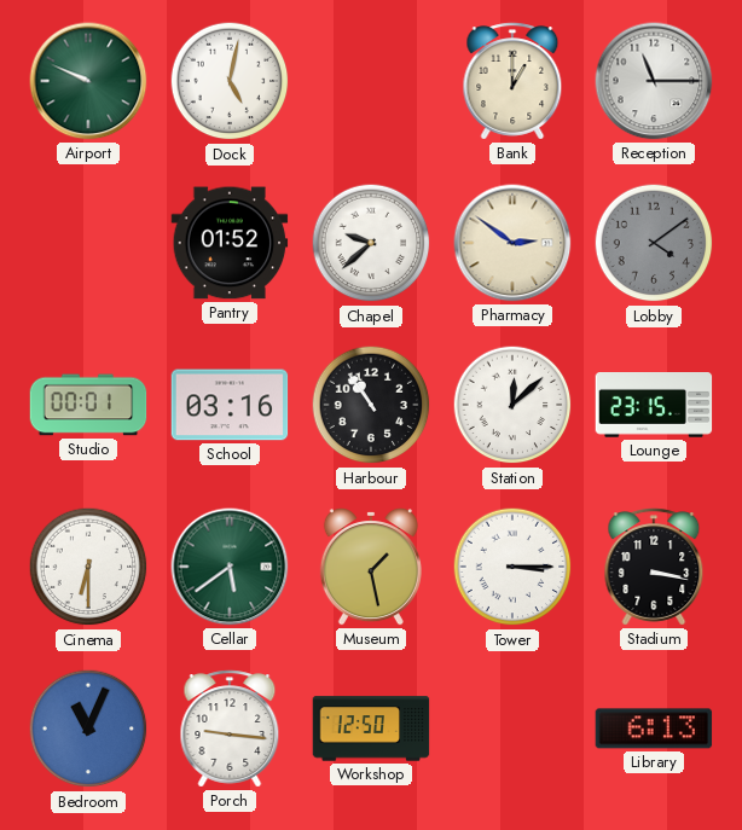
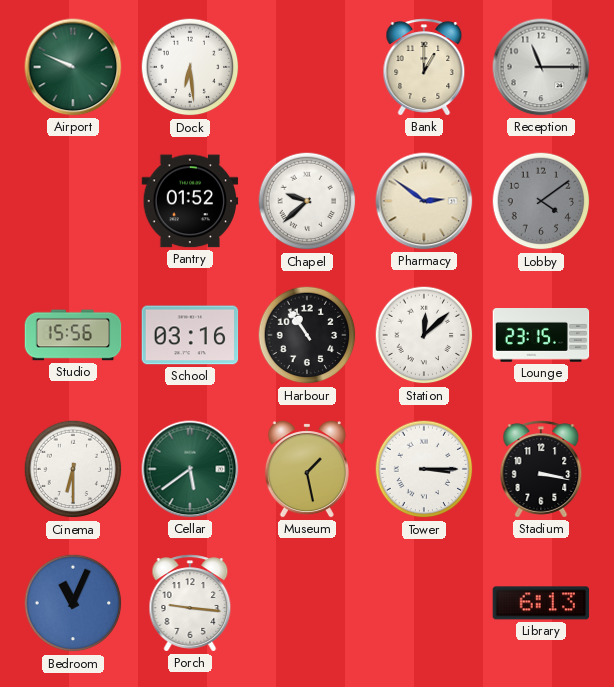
Dock: 5:02 -> 6:29
Studio: 00:01 -> 15:56
Workshop: 12:50 -> none
